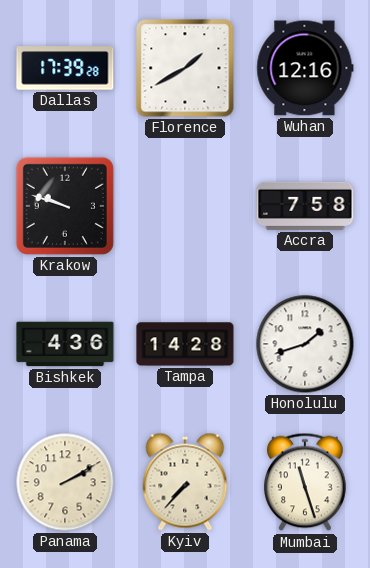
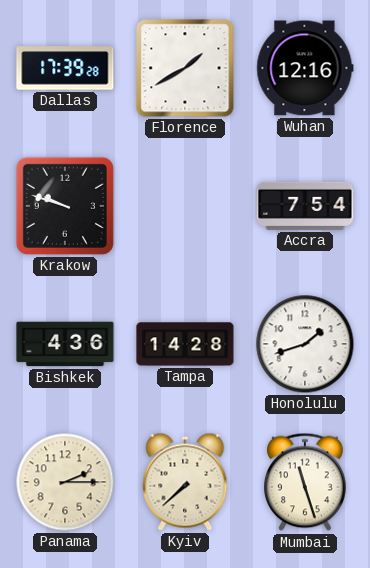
Accra: 7:58 -> 7:54
Panama: 2:10 -> 2:15
Kyiv: 7:37 -> 7:38
